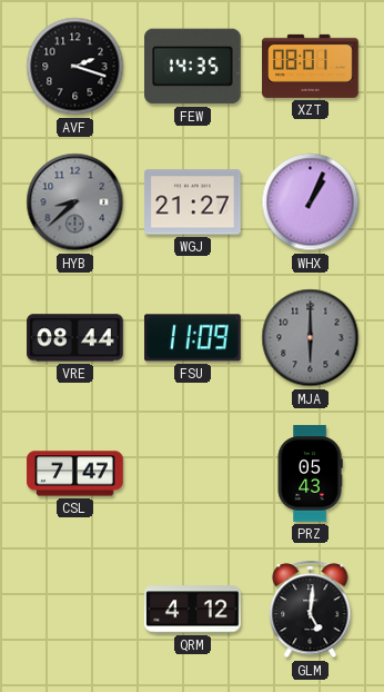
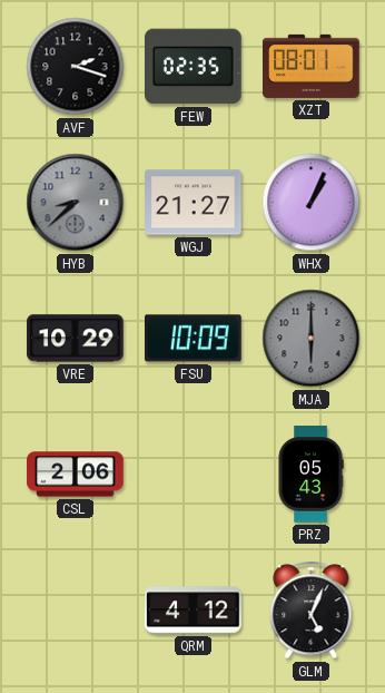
FEW: 14:35 -> 02:35
VRE: 08:44 -> 10:29
FSU: 11:09 -> 10:09
CSL: 7:47 -> 2:06
GLM: 5:01 -> 5:04
